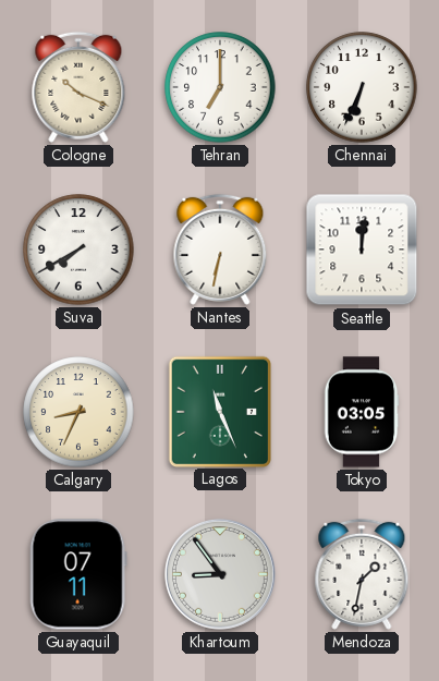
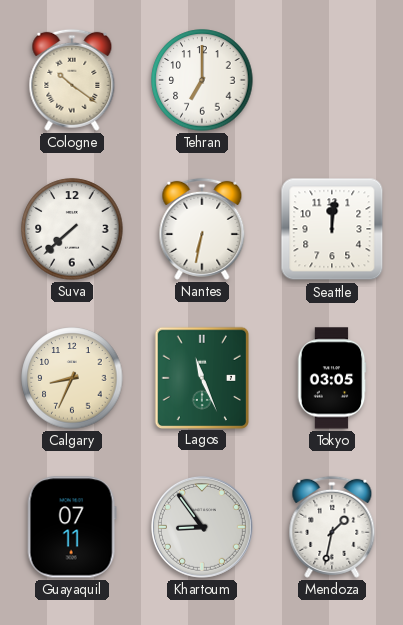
Cologne: 10:19 -> 10:21
Chennai: 6:34 -> none
Suva: 7:40 -> 7:38
